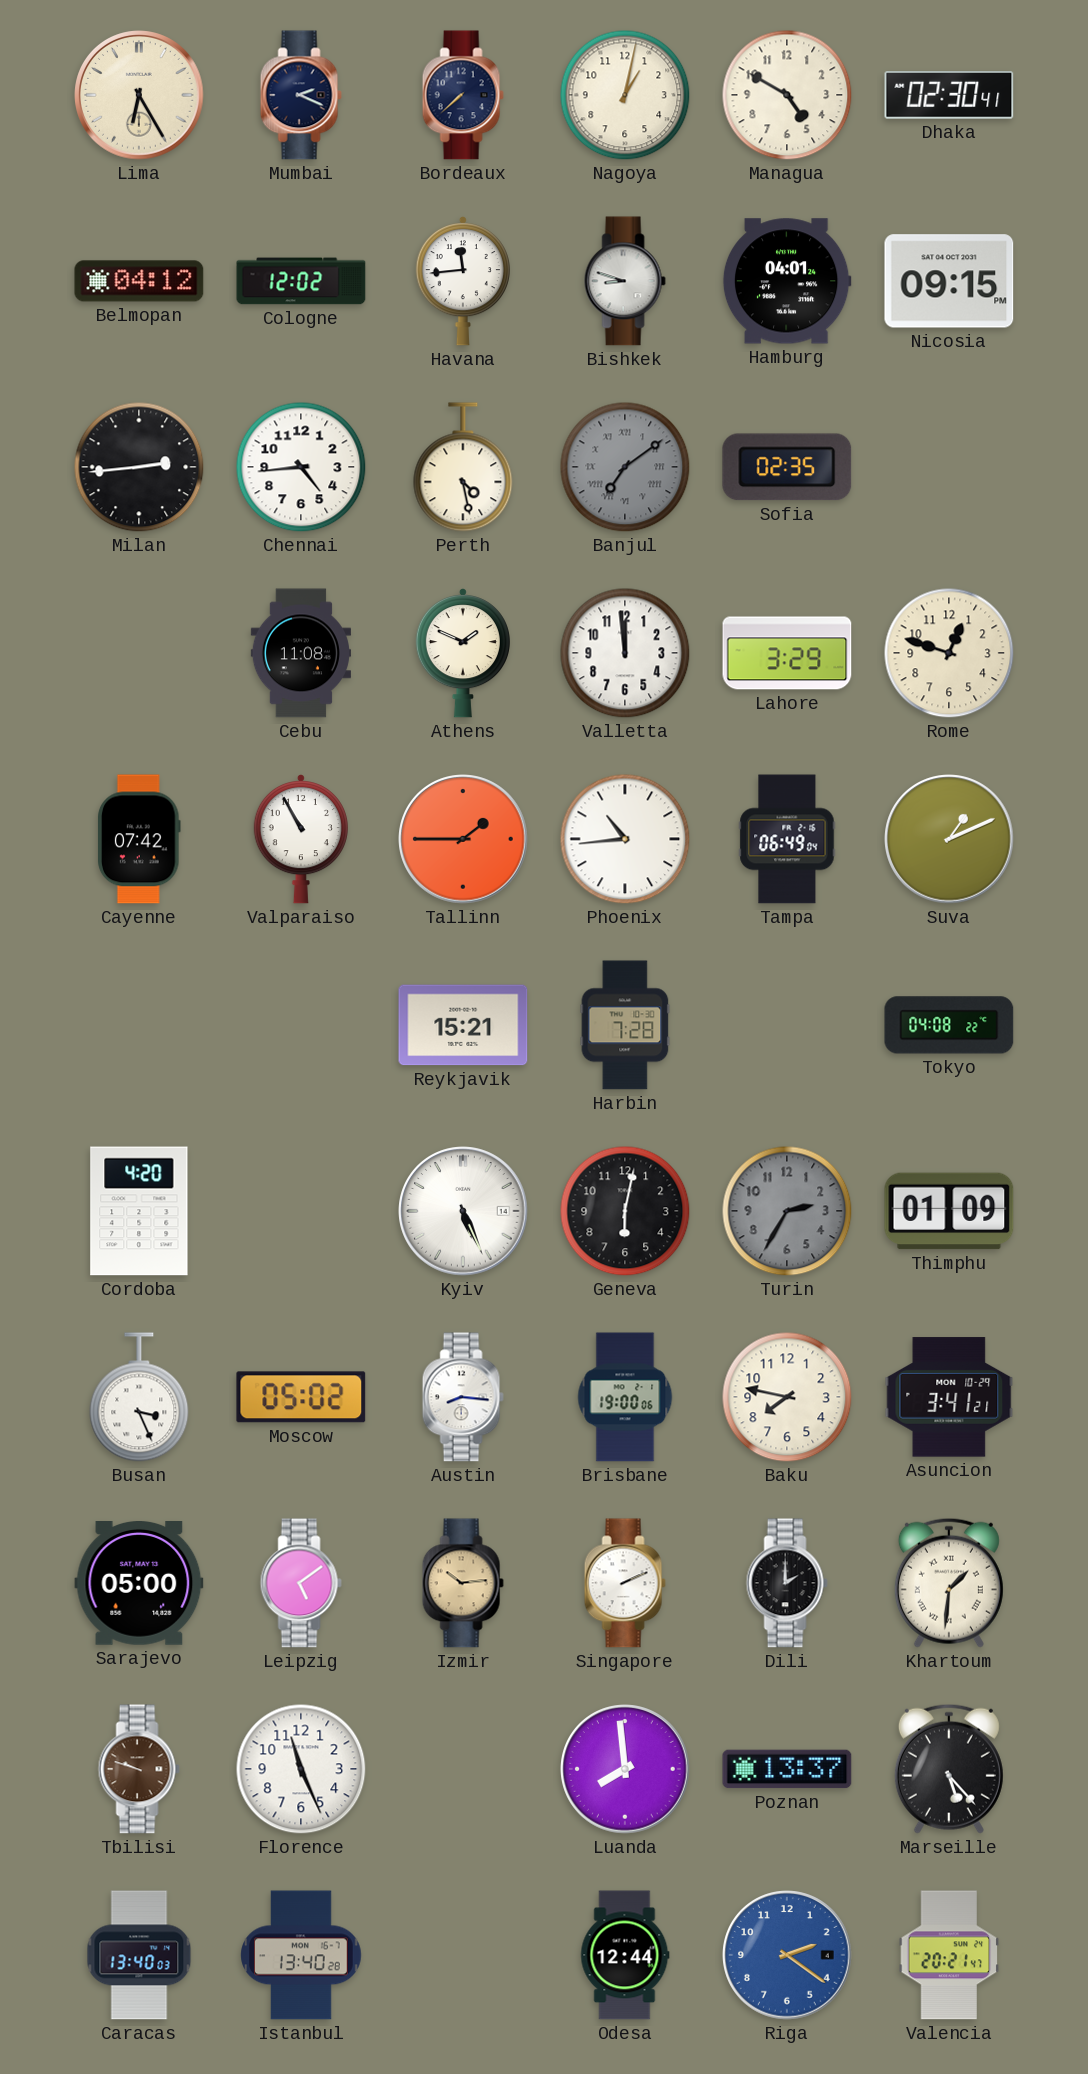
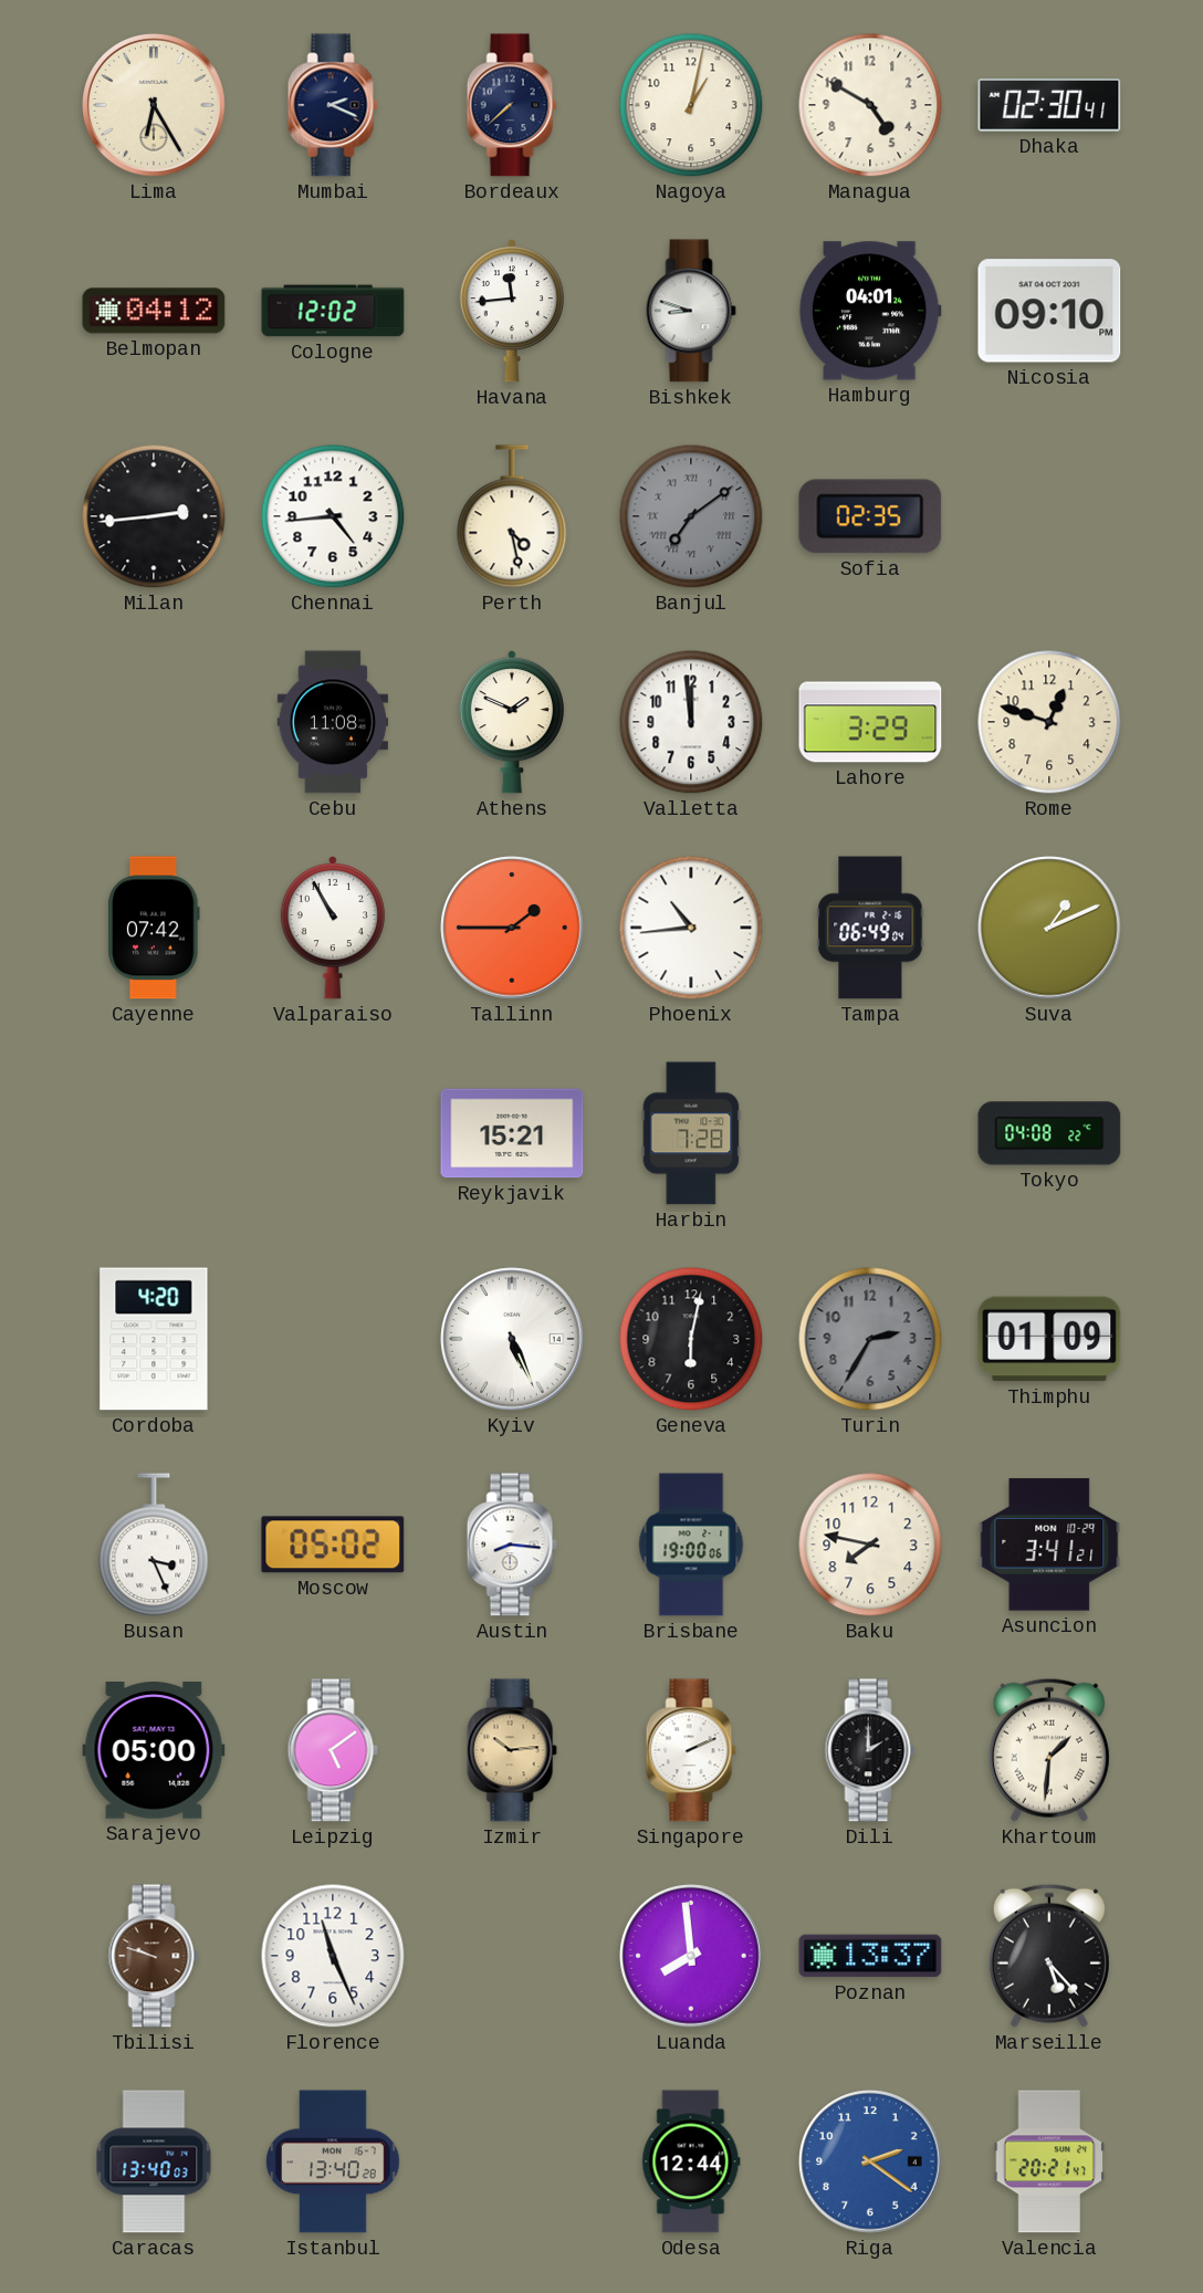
Nicosia: 09:15 -> 09:10
